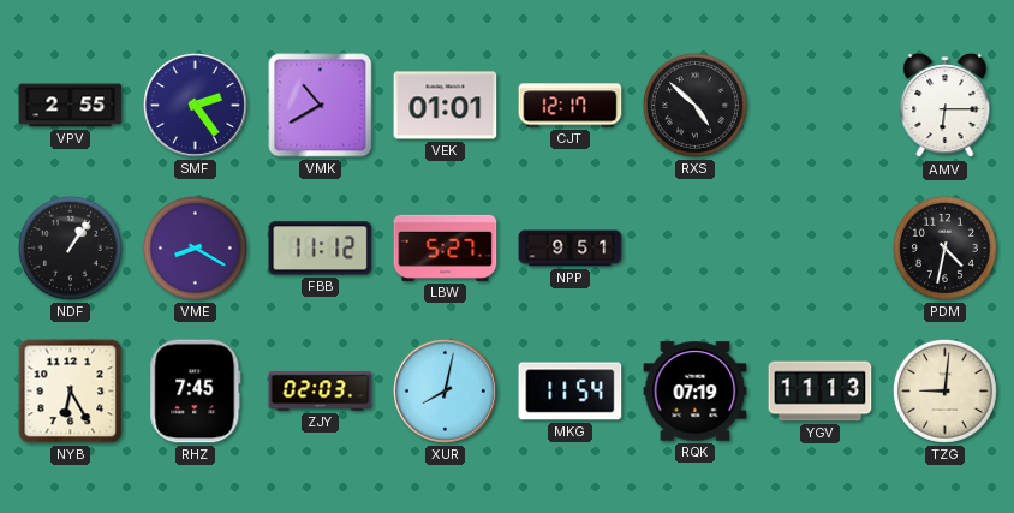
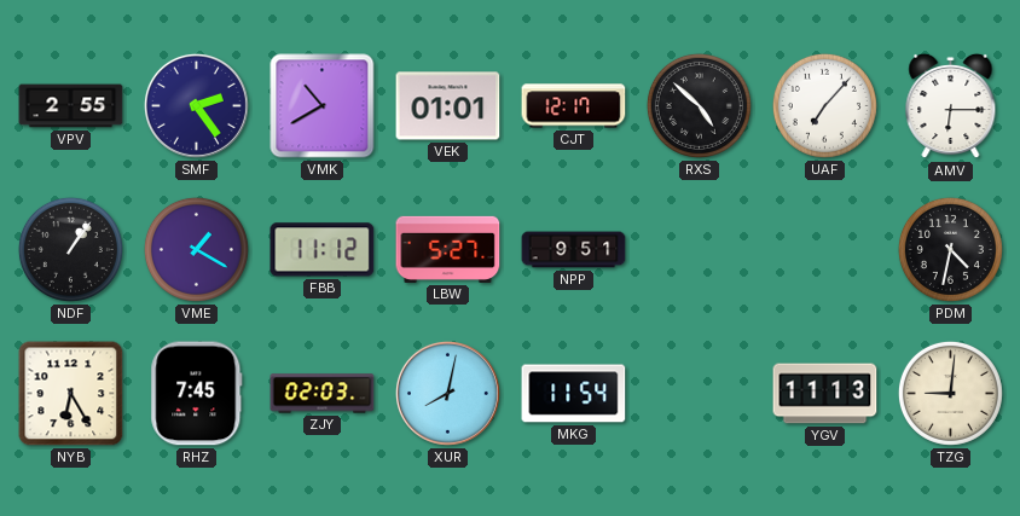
UAF: none -> 7:07
VME: 8:20 -> 1:20
RQK: 07:19 -> none
